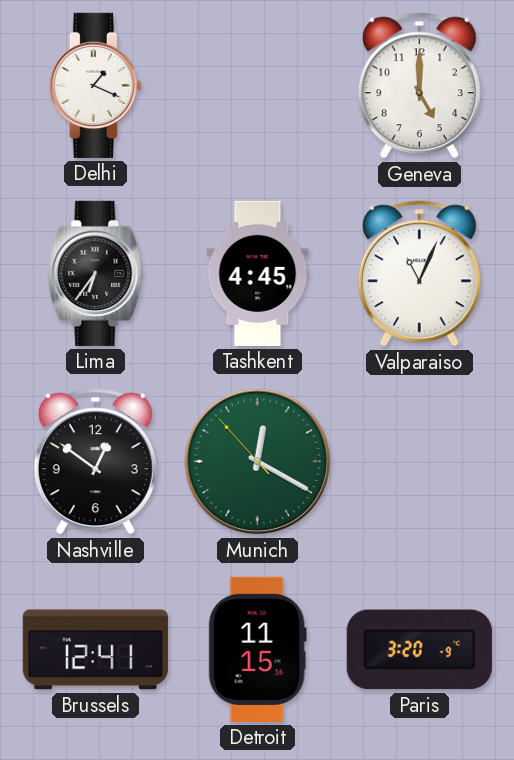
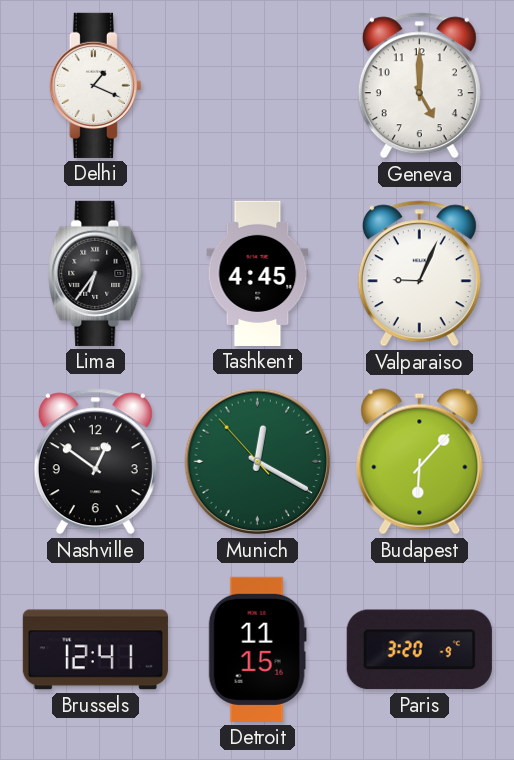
Valparaiso: 11:04 -> 9:04
Budapest: none -> 6:07
